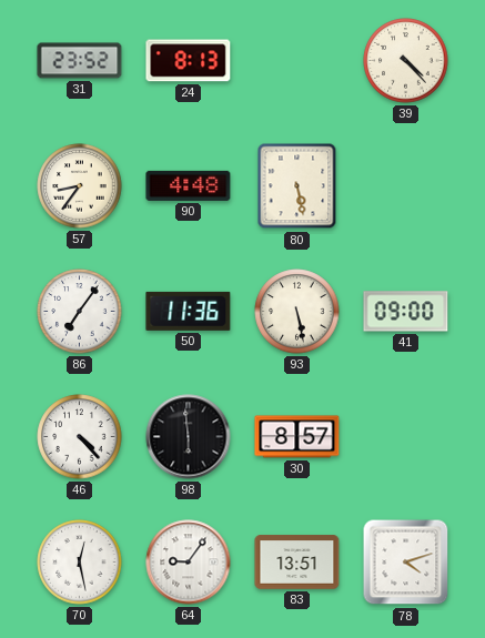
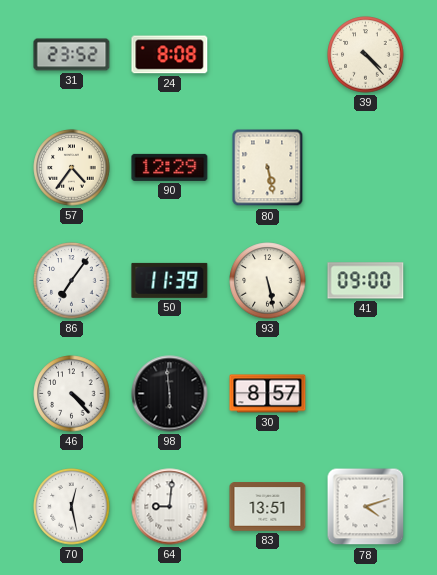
24: 8:13 -> 8:08
57: 8:36 -> 4:36
90: 4:48 -> 12:29
50: 11:36 -> 11:39
64: 9:06 -> 9:01
